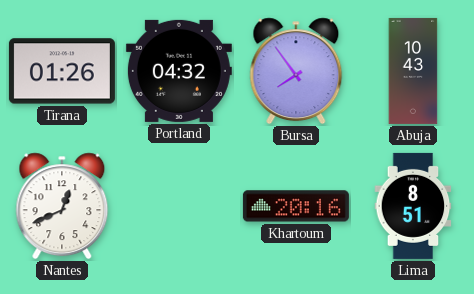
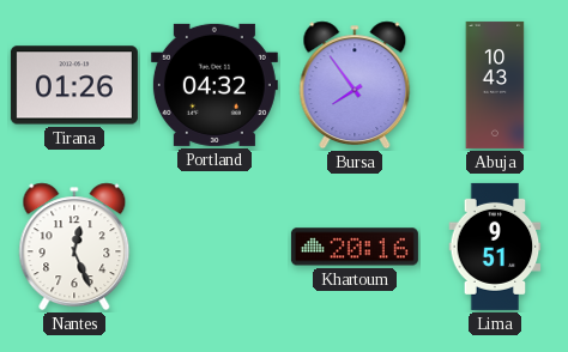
Nantes: 12:41 -> 12:26
Lima: 8:51 -> 9:51
